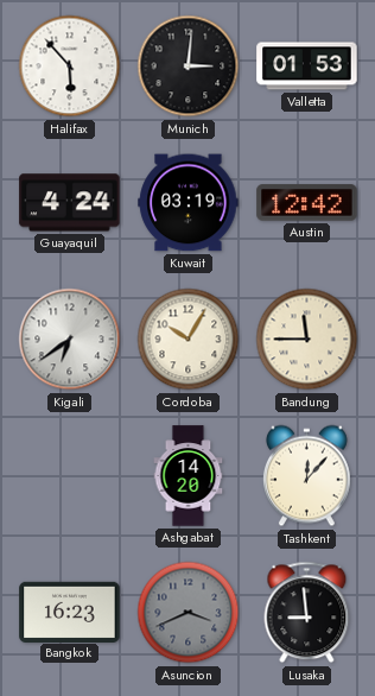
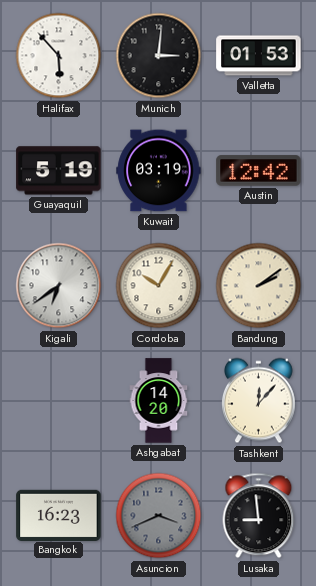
Guayaquil: 4:24 -> 5:19
Bandung: 11:45 -> 2:09
